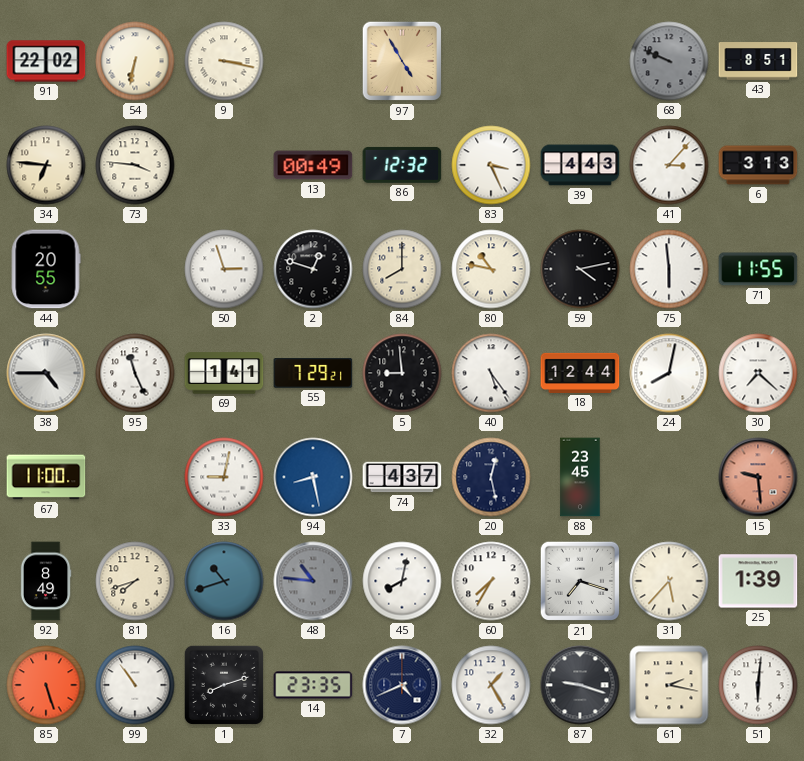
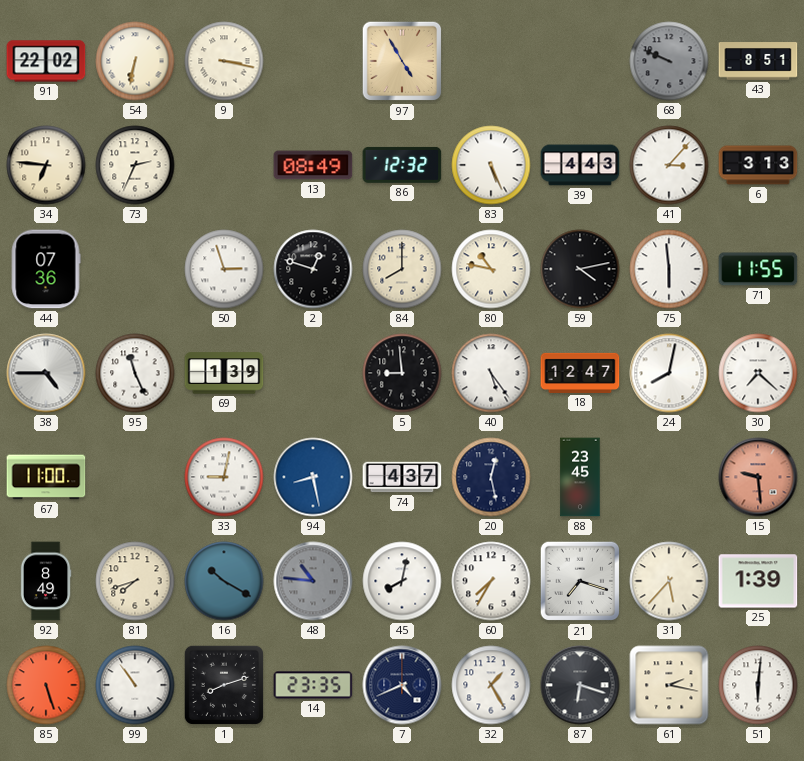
73: 3:46 -> 2:34
13: 00:49 -> 08:49
83: 3:26 -> 5:26
44: 20:55 -> 07:36
69: 1:41 -> 1:39
55: 7:29 -> none
18: 12:44 -> 12:47
16: 10:42 -> 10:20
87: 9:18 -> 6:18
